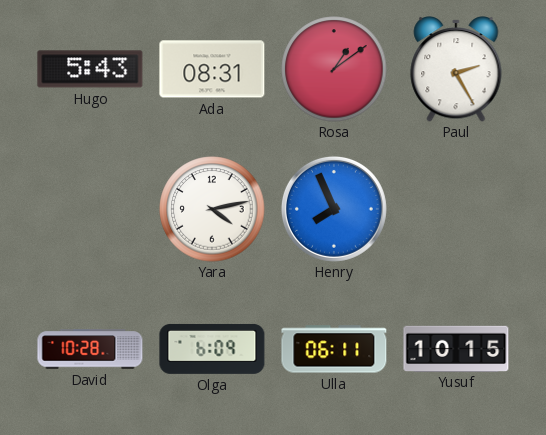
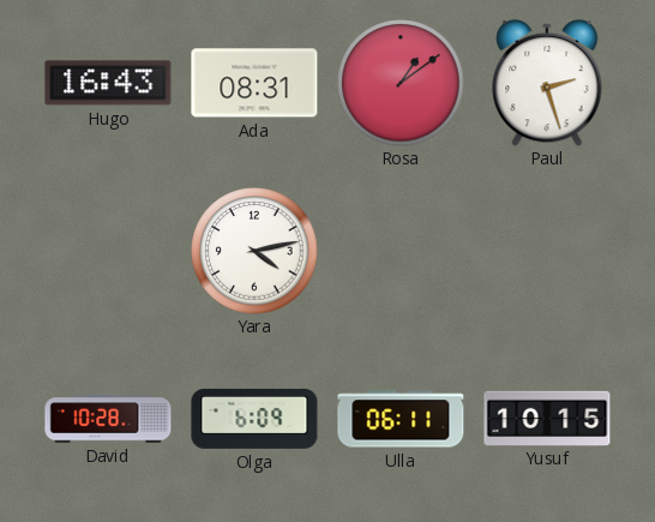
Hugo: 5:43 -> 16:43
Paul: 2:25 -> 2:27
Henry: 7:56 -> none
